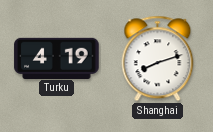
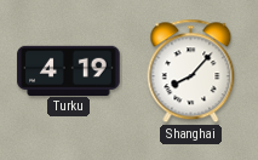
Shanghai: 8:12 -> 8:07
